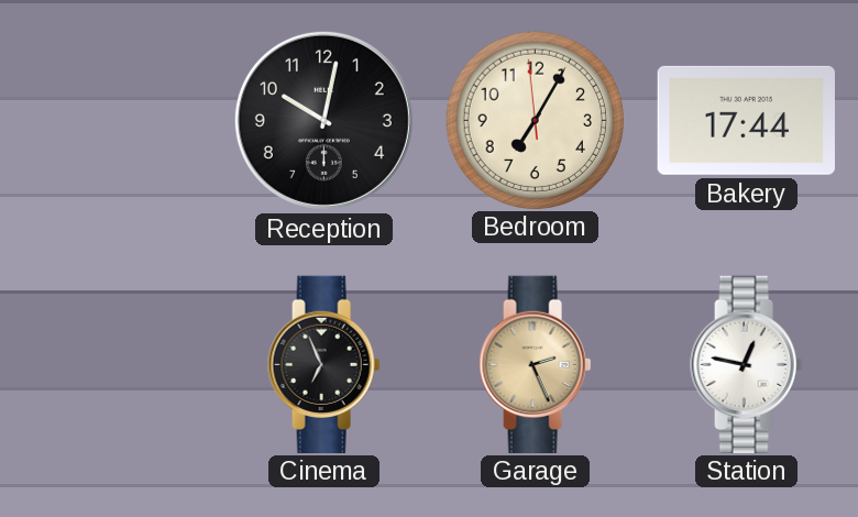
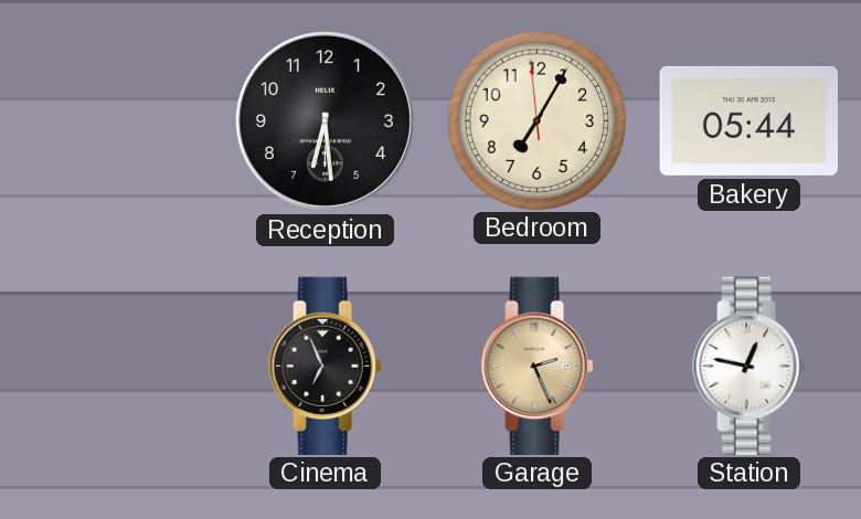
Reception: 10:02 -> 6:29
Bakery: 17:44 -> 05:44
